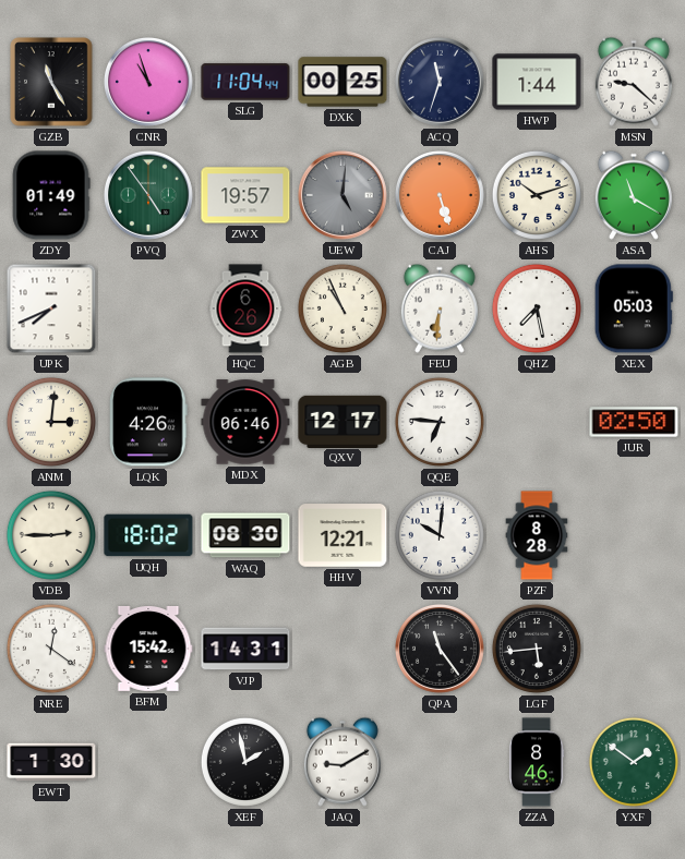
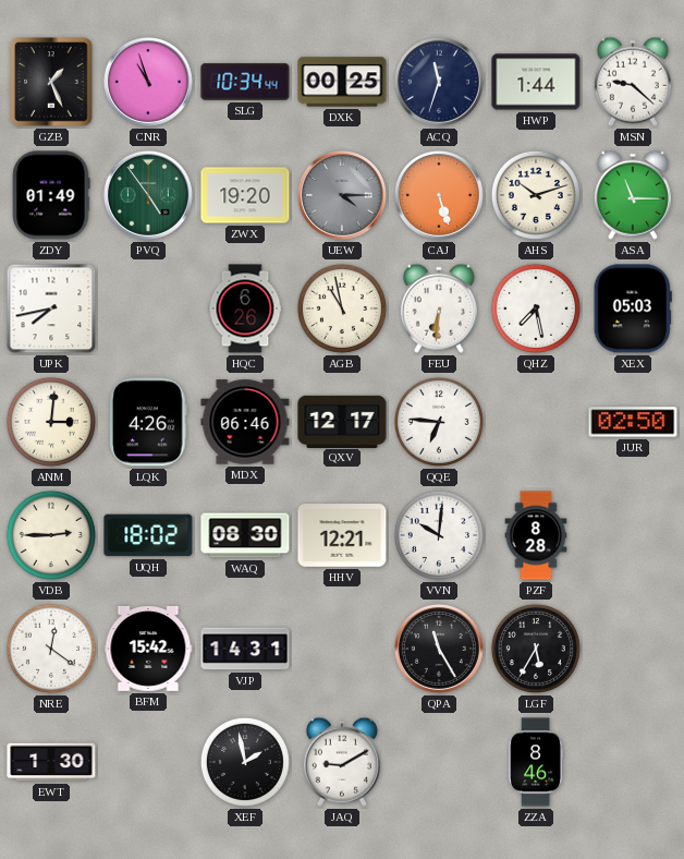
GZB: 11:25 -> 1:26
SLG: 11:04 -> 10:34
ZWX: 19:57 -> 19:20
UEW: 5:01 -> 4:15
ASA: 11:20 -> 11:15
UPK: 7:41 -> 7:43
AGB: 10:56 -> 10:58
QPA: 11:24 -> 11:25
LGF: 5:44 -> 5:35
YXF: 1:51 -> none
